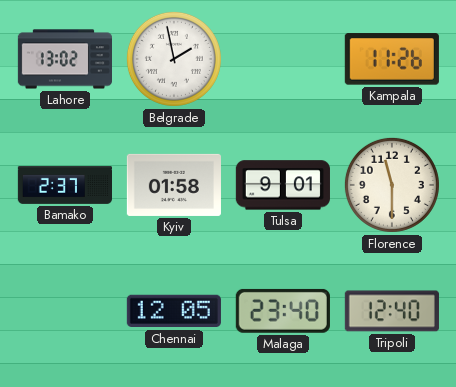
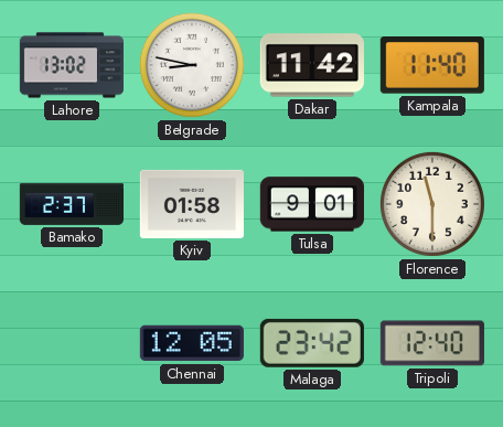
Belgrade: 1:58 -> 8:47
Dakar: none -> 11:42
Kampala: 11:26 -> 11:40
Malaga: 23:40 -> 23:42
